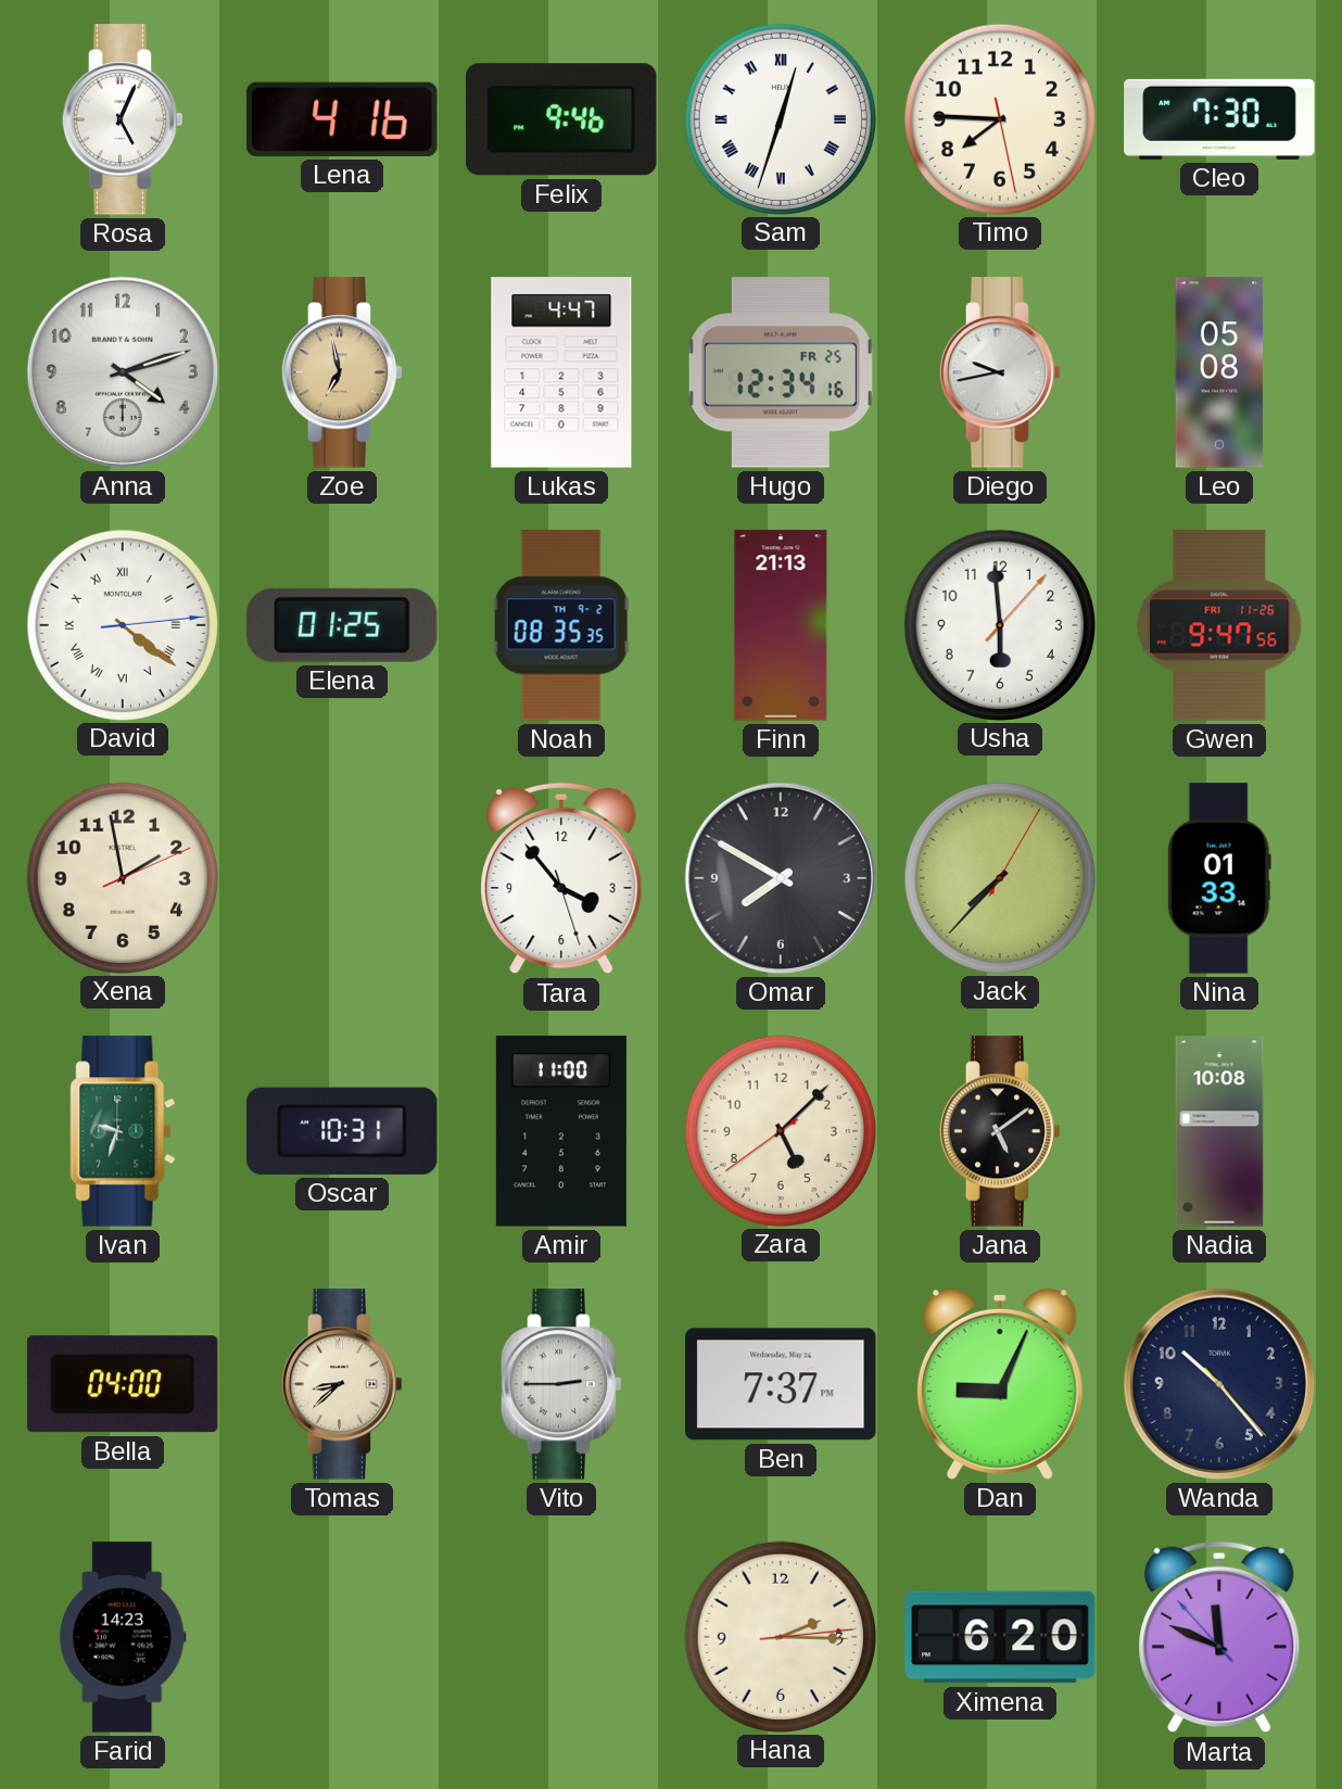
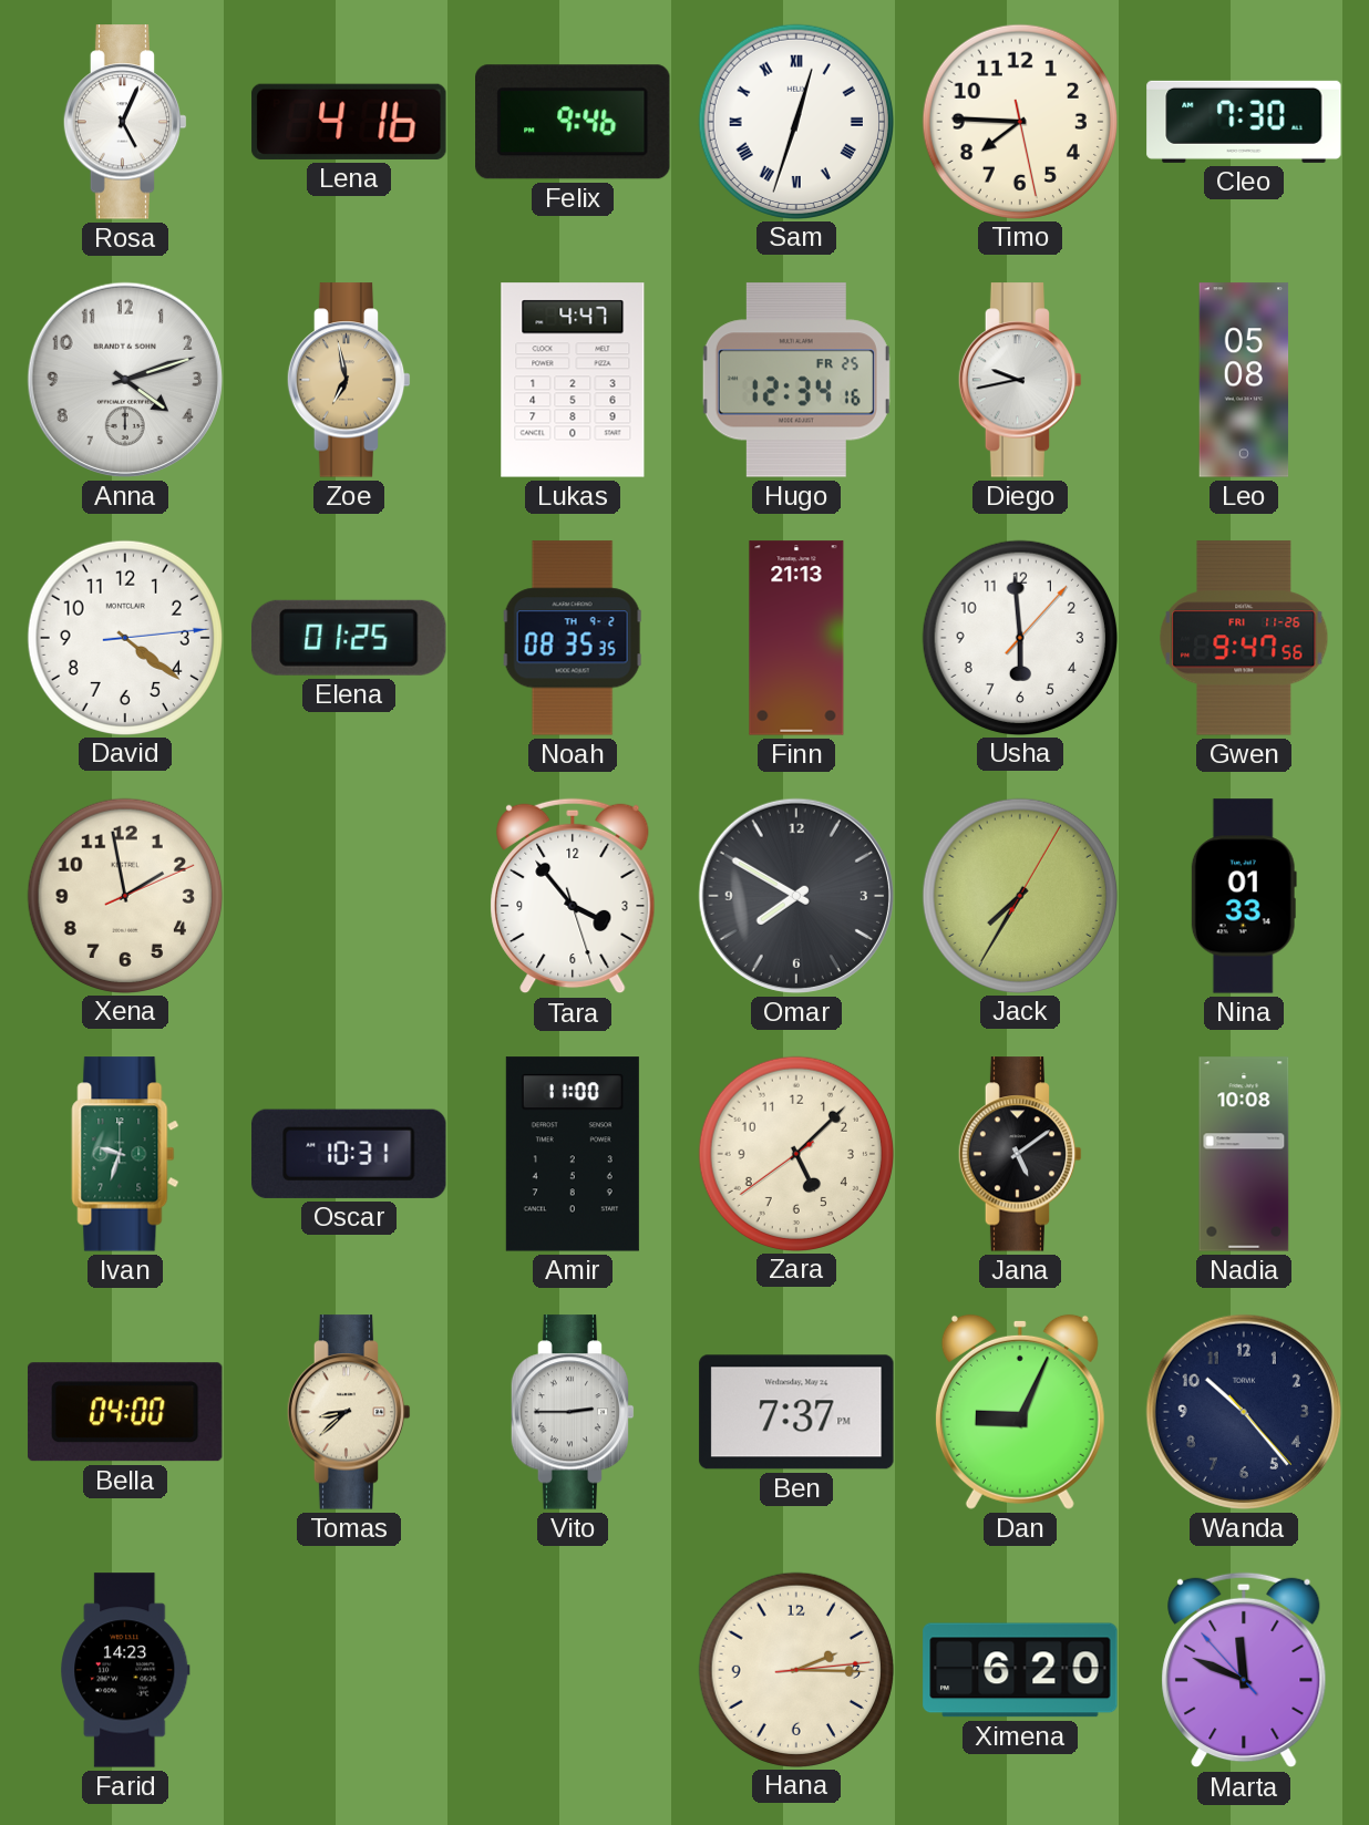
David numerals: Roman -> Arabic
Jack: 7:37 -> 7:35
